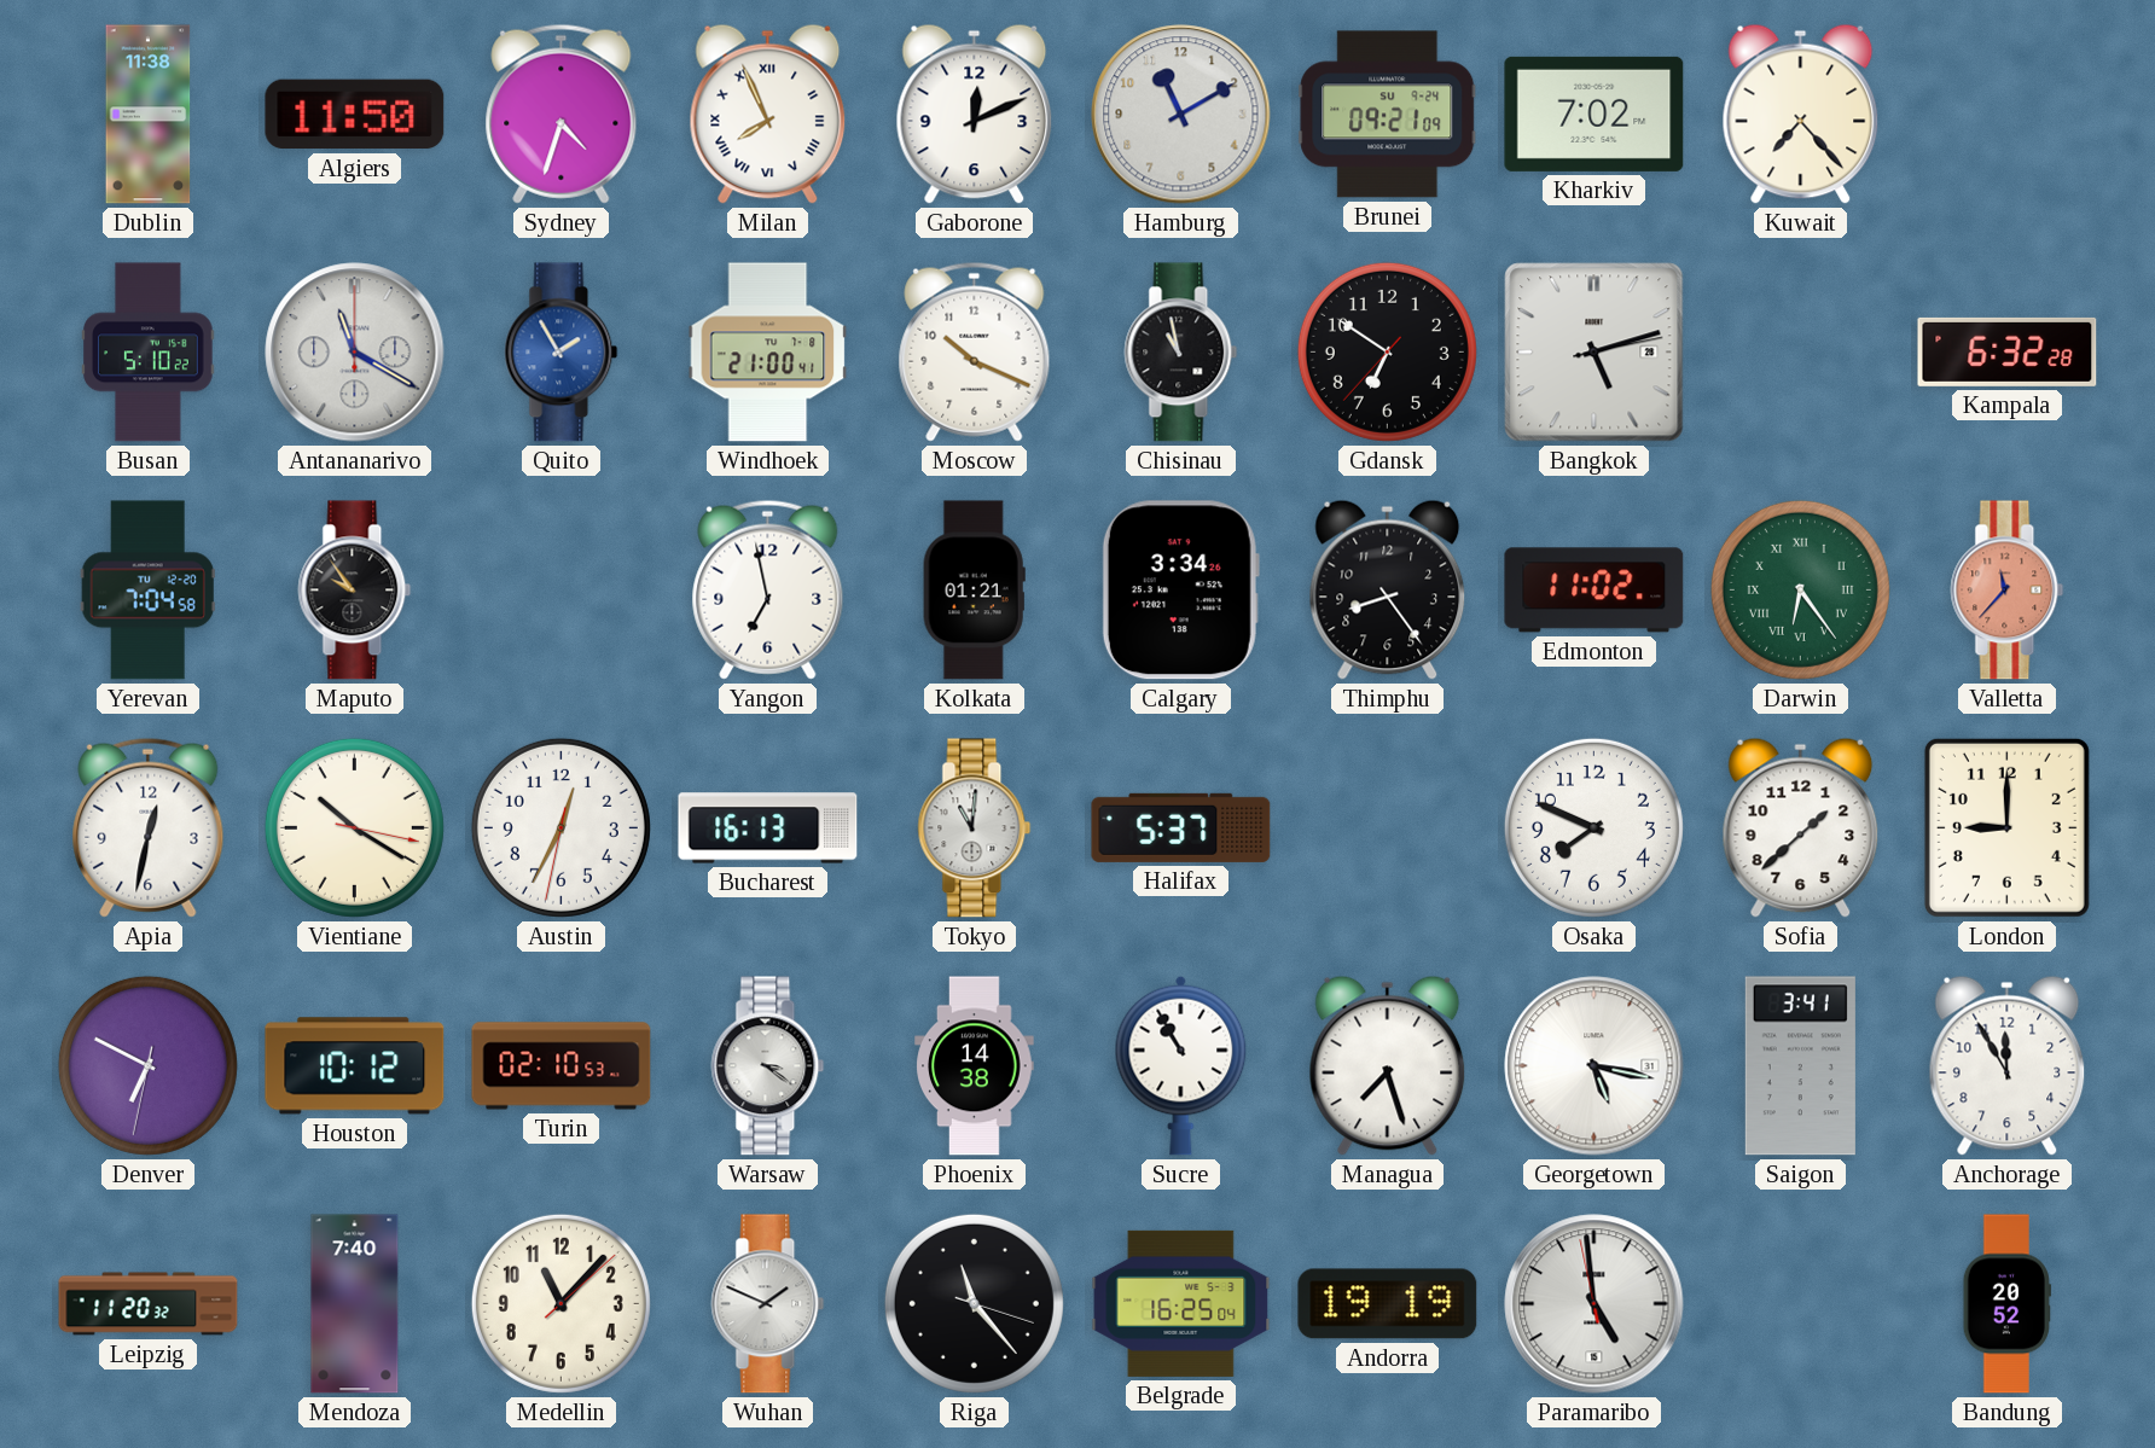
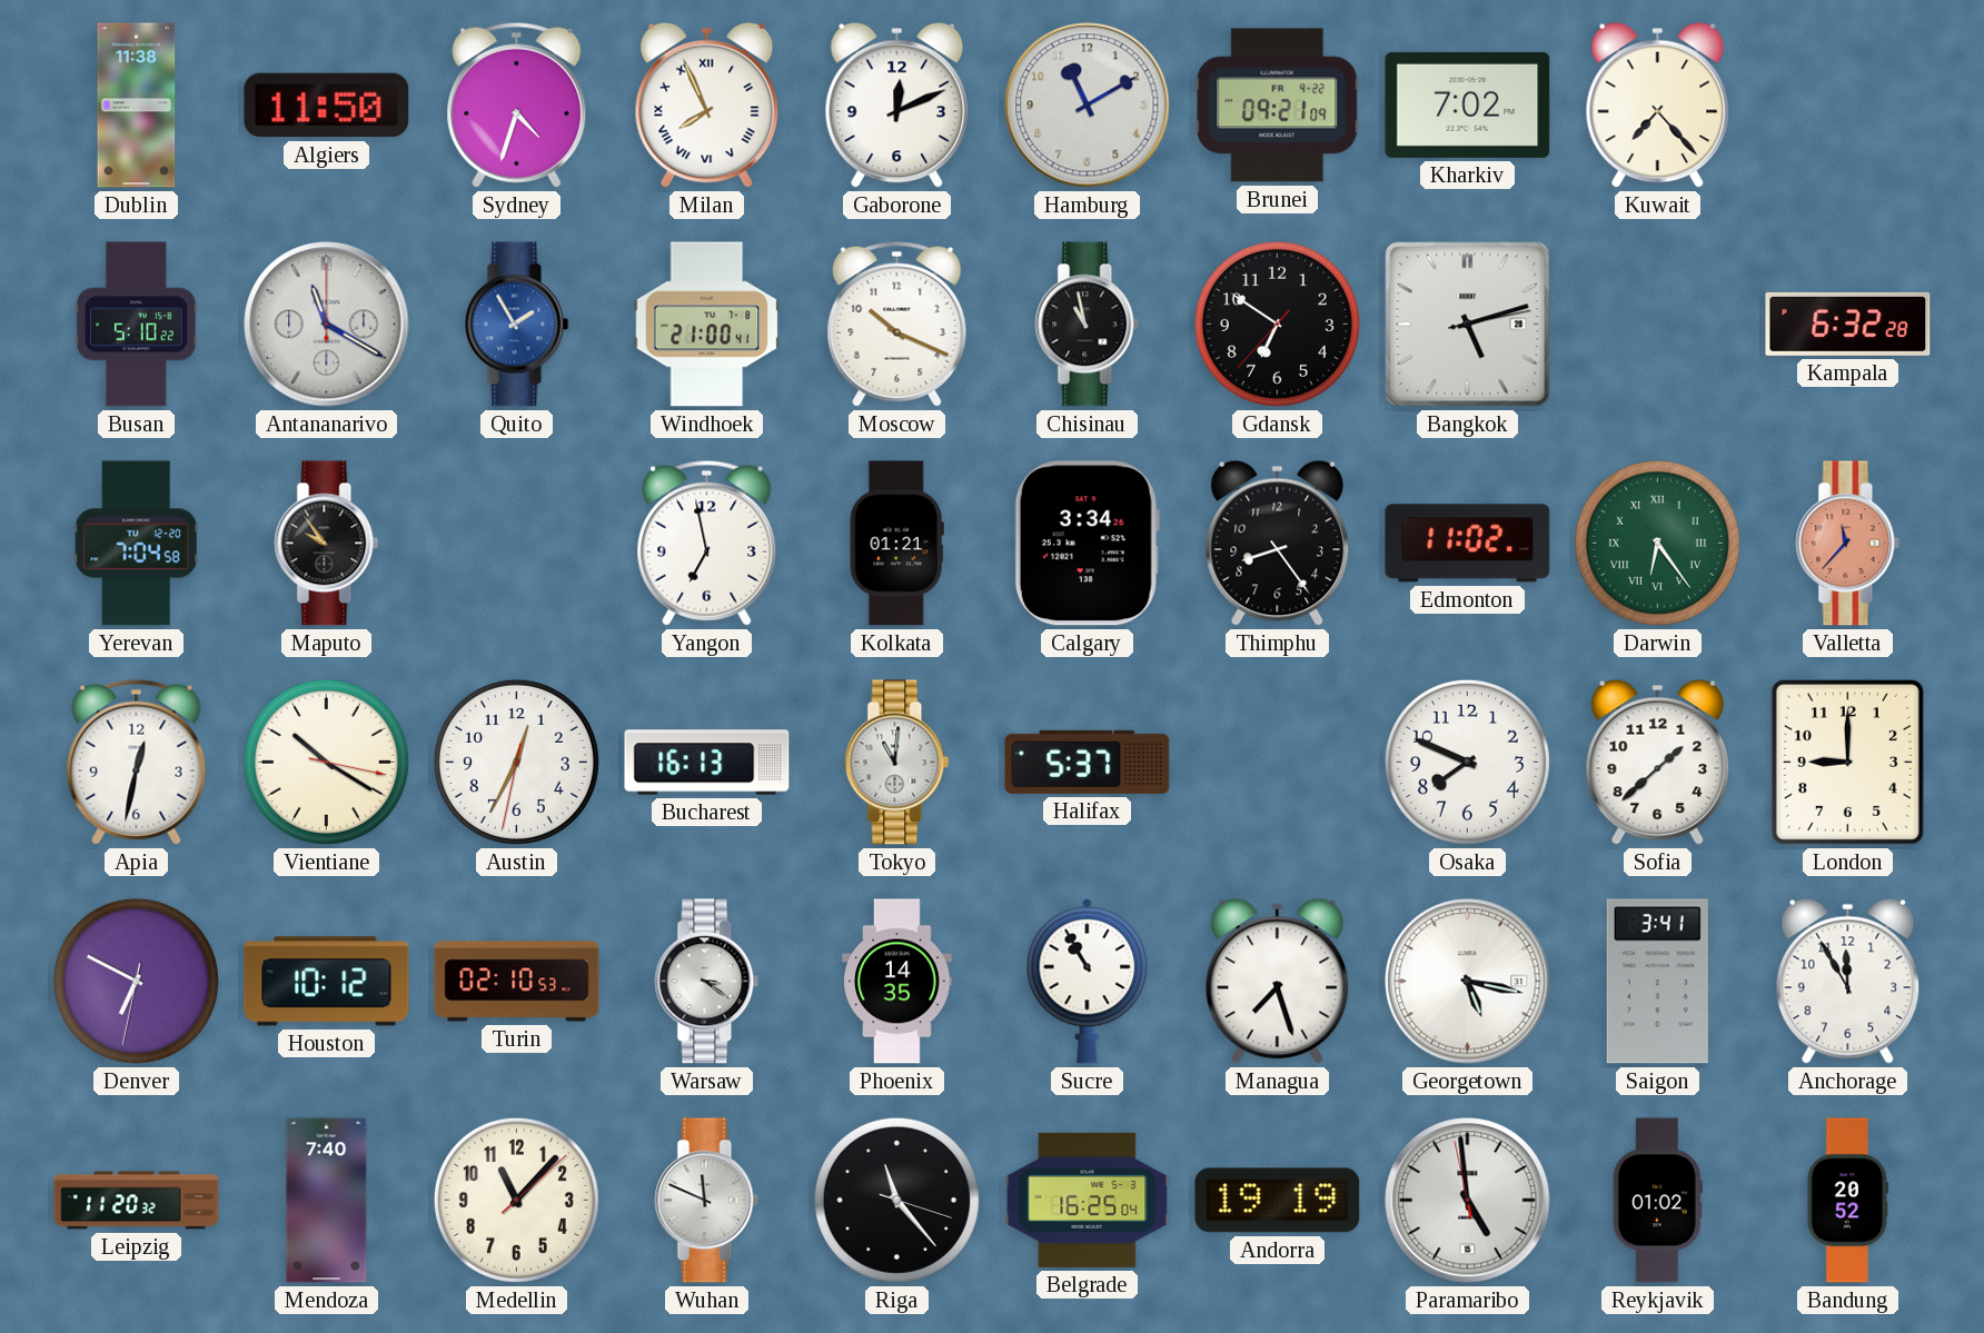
Brunei date: SU 9-24 -> FR 9-22
Phoenix: 14:38 -> 14:35
Wuhan: 1:49 -> 11:49
Reykjavik: none -> 01:02
